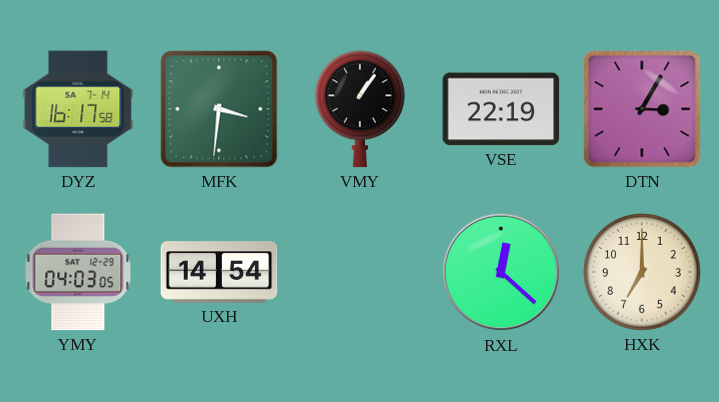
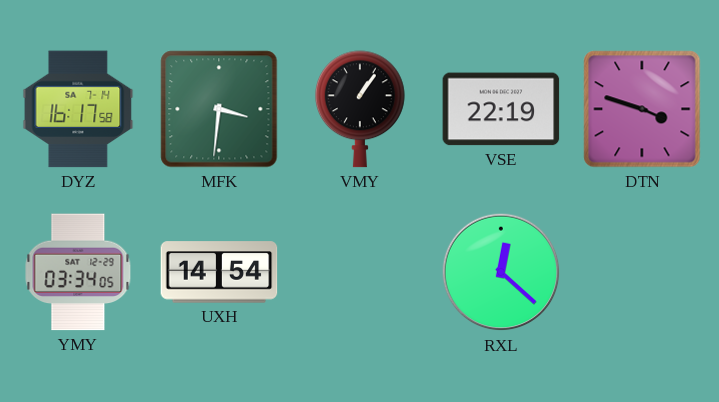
DTN: 3:05 -> 3:48
YMY: 04:03 -> 03:34
HXK: 7:00 -> none
